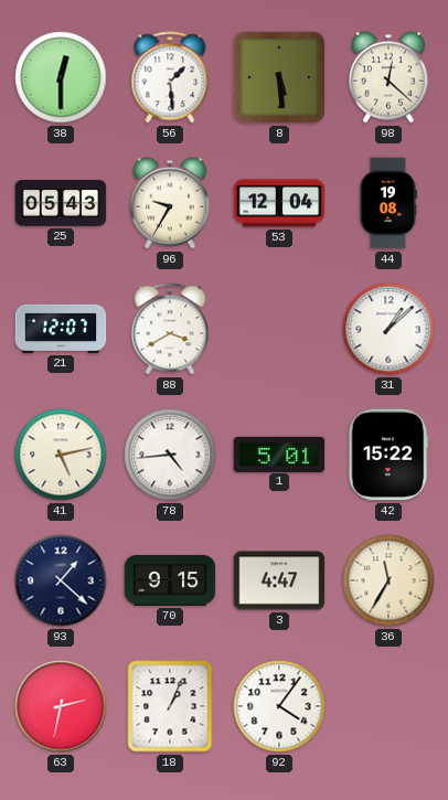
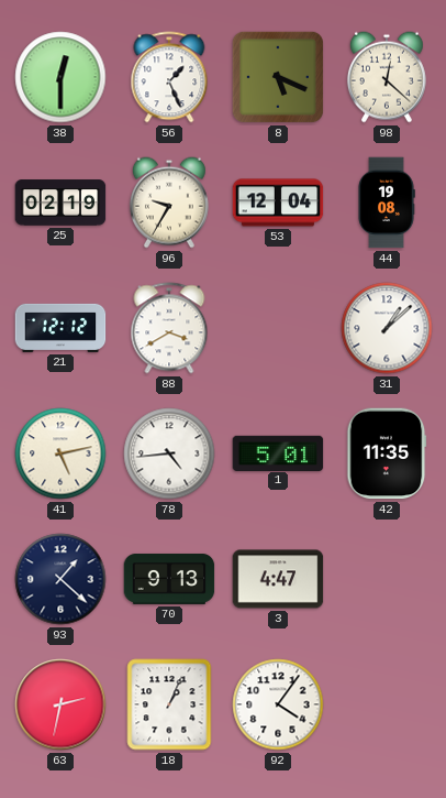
56: 1:29 -> 1:26
8: 5:29 -> 5:19
25: 05:43 -> 02:19
21: 12:07 -> 12:12
42: 15:22 -> 11:35
70: 9:15 -> 9:13
36: 11:35 -> none
